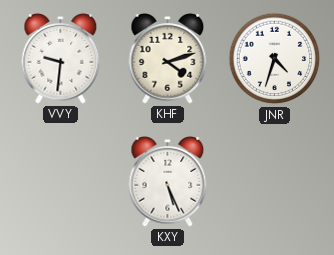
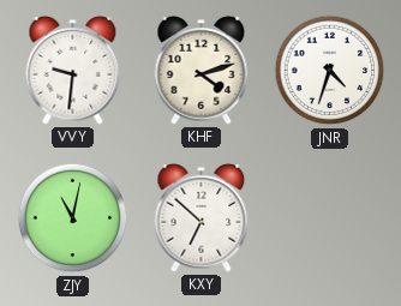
ZJY: none -> 11:02
KXY: 5:26 -> 6:52
